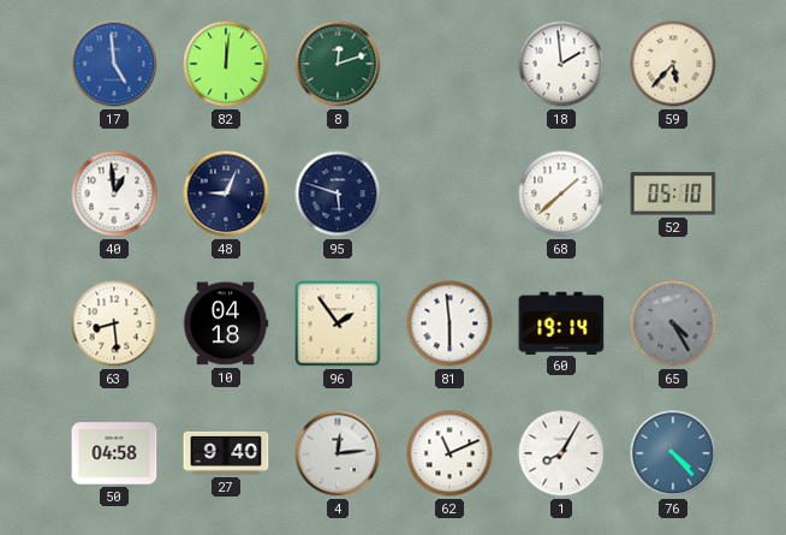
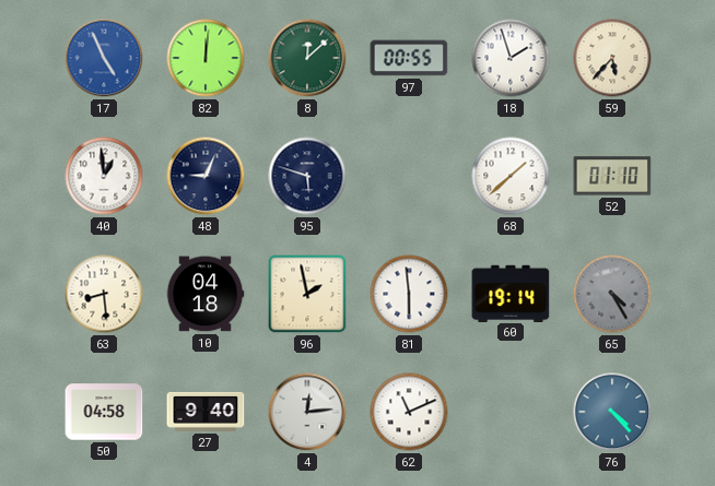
17: 4:59 -> 4:56
8: 12:12 -> 12:08
97: none -> 00:55
18: 1:59 -> 1:57
52: 05:10 -> 01:10
96: 1:54 -> 1:58
1: 8:05 -> none
